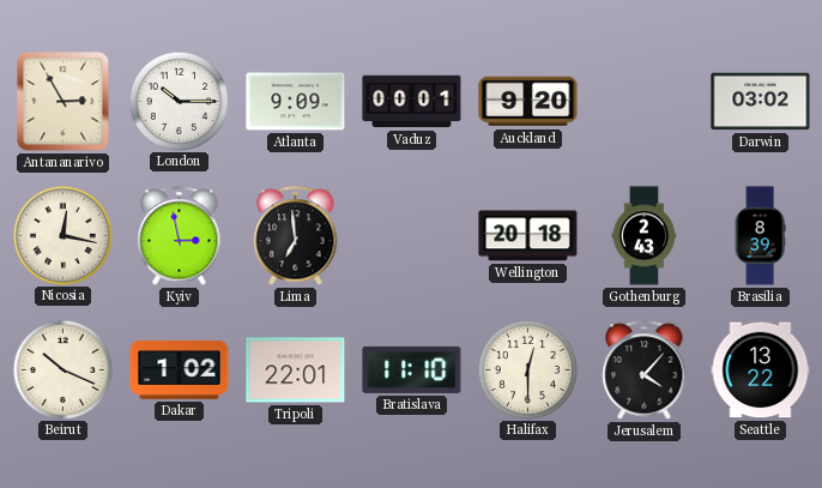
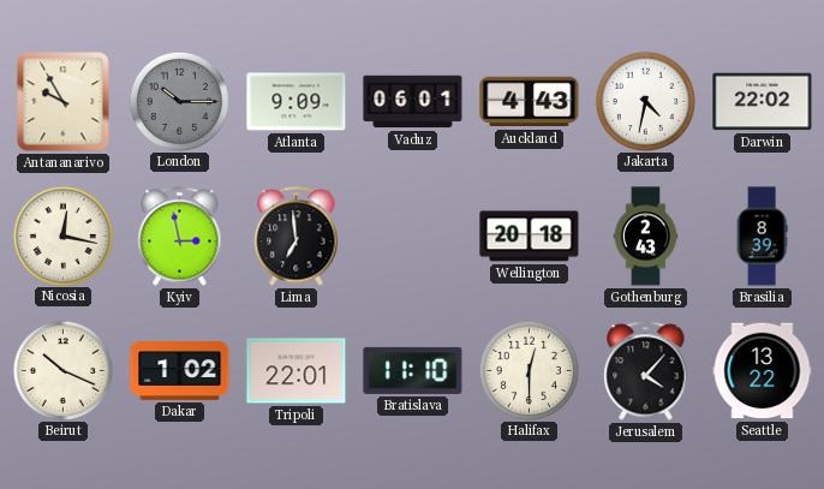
Antananarivo: 2:55 -> 9:55
London dial: white -> grey
Vaduz: 00:01 -> 06:01
Auckland: 9:20 -> 4:43
Jakarta: none -> 4:32
Darwin: 03:02 -> 22:02
